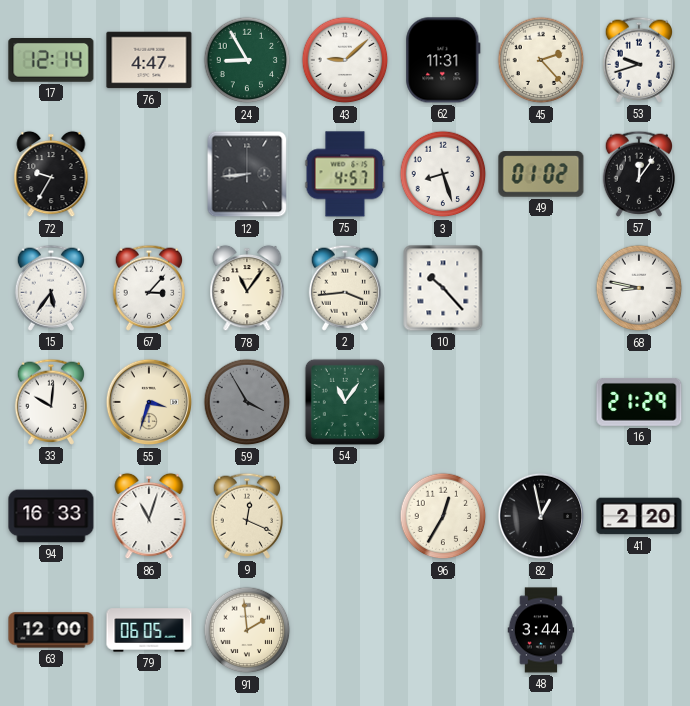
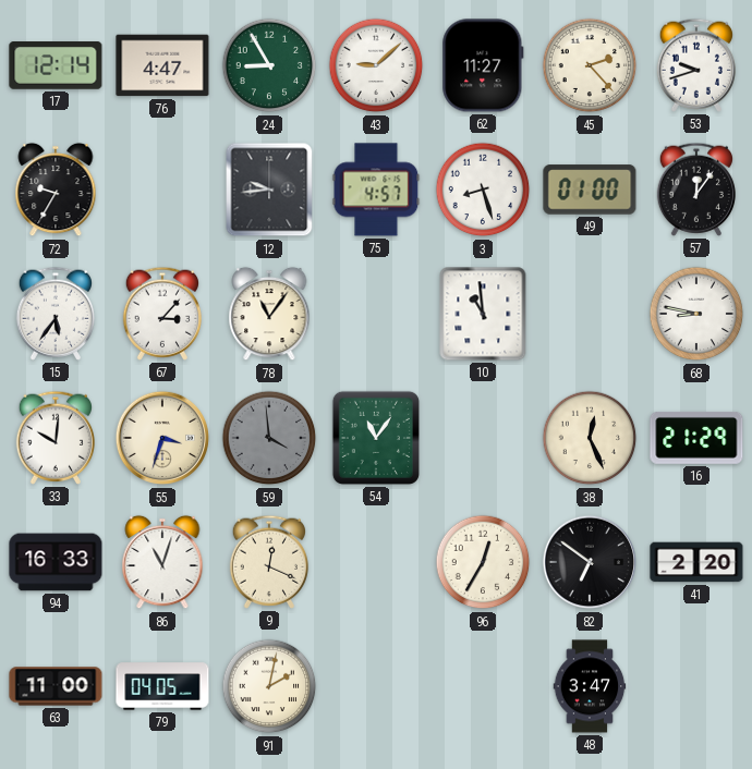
62: 11:31 -> 11:27
12: 8:44 -> 9:44
49: 01:02 -> 01:00
2: 3:44 -> none
10: 10:23 -> 10:59
59: 3:55 -> 3:59
38: none -> 12:26
82: 12:58 -> 6:51
63: 12:00 -> 11:00
79: 06:05 -> 04:05
91: 1:59 -> 2:02
48: 3:44 -> 3:47
